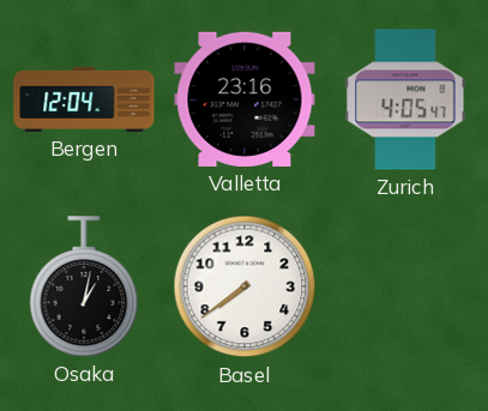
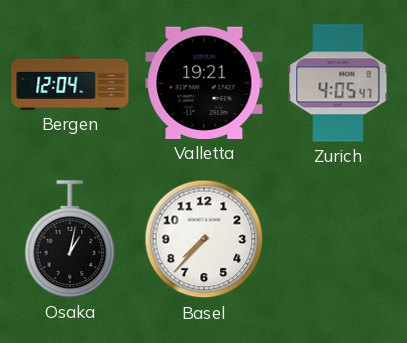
Valletta: 23:16 -> 19:21
Basel: 7:39 -> 7:37
